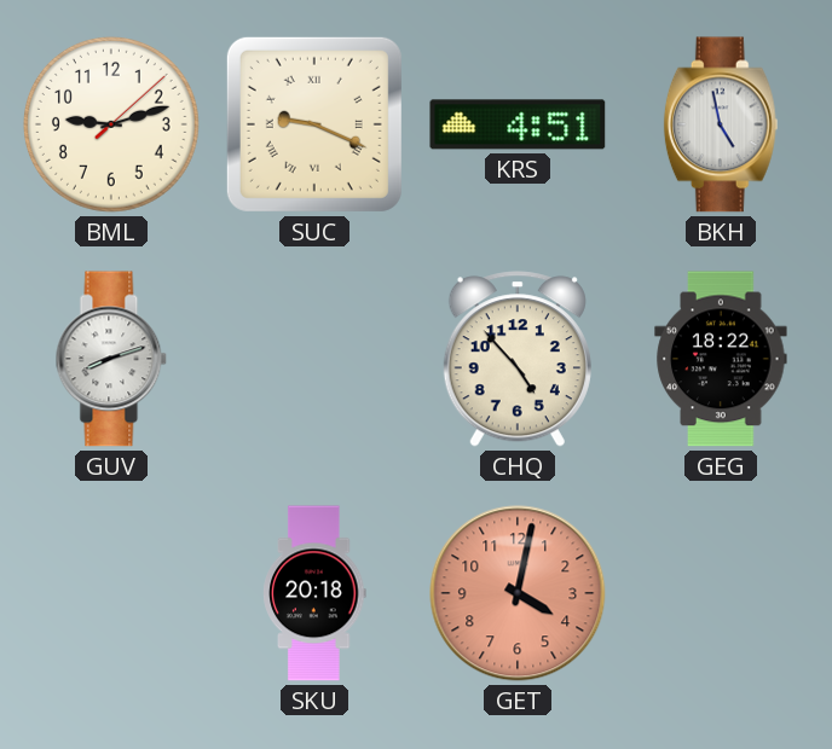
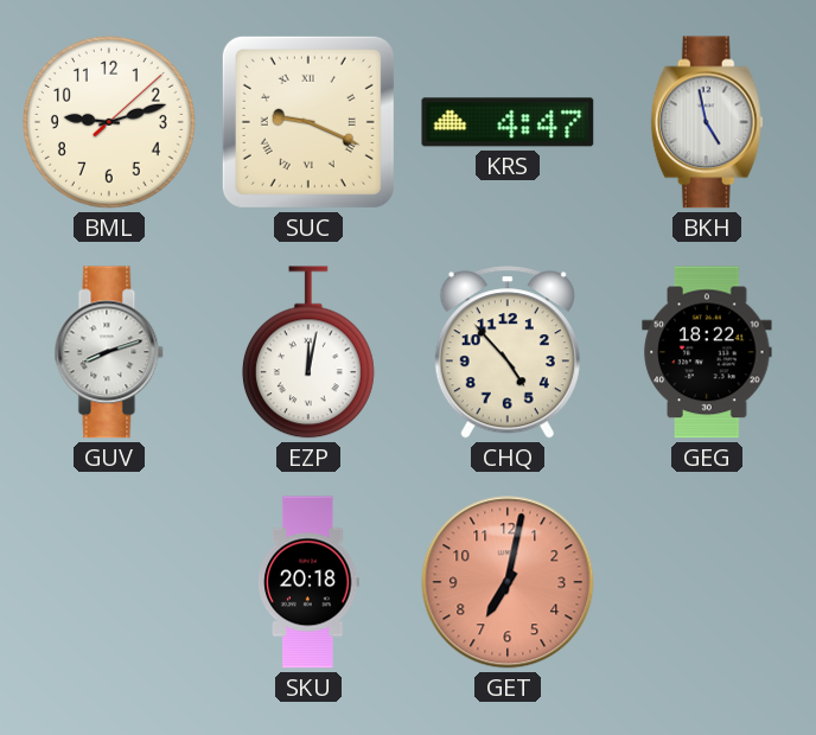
KRS: 4:51 -> 4:47
EZP: none -> 12:02
GET: 4:02 -> 7:02
